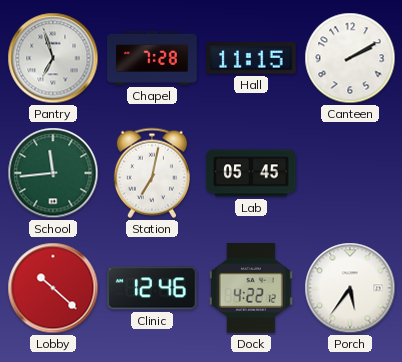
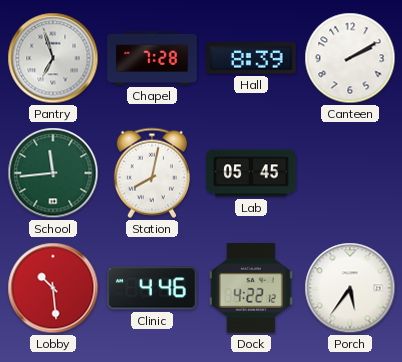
Hall: 11:15 -> 8:39
Station: 7:02 -> 8:02
Lobby: 10:22 -> 10:29
Clinic: 12:46 -> 4:46
